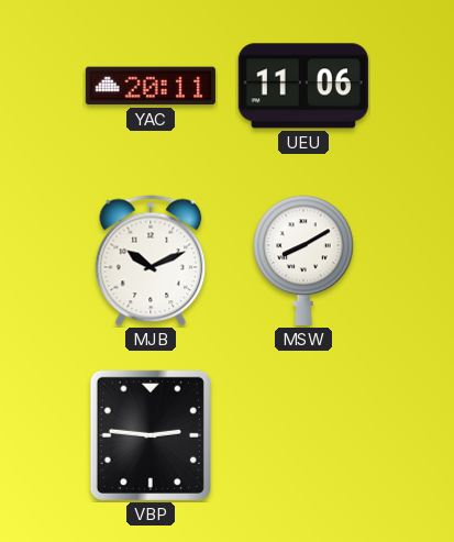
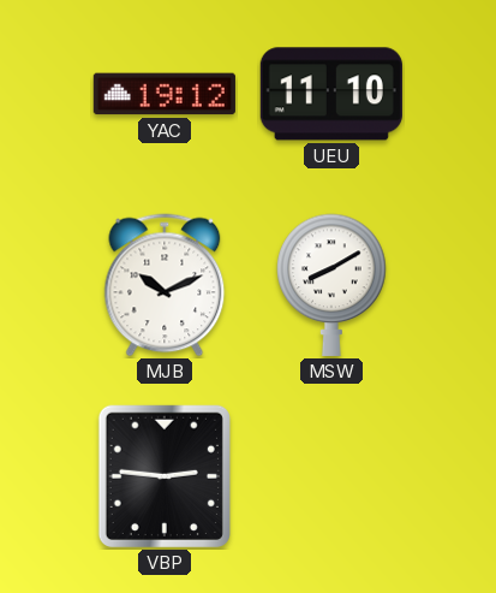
YAC: 20:11 -> 19:12
UEU: 11:06 -> 11:10
